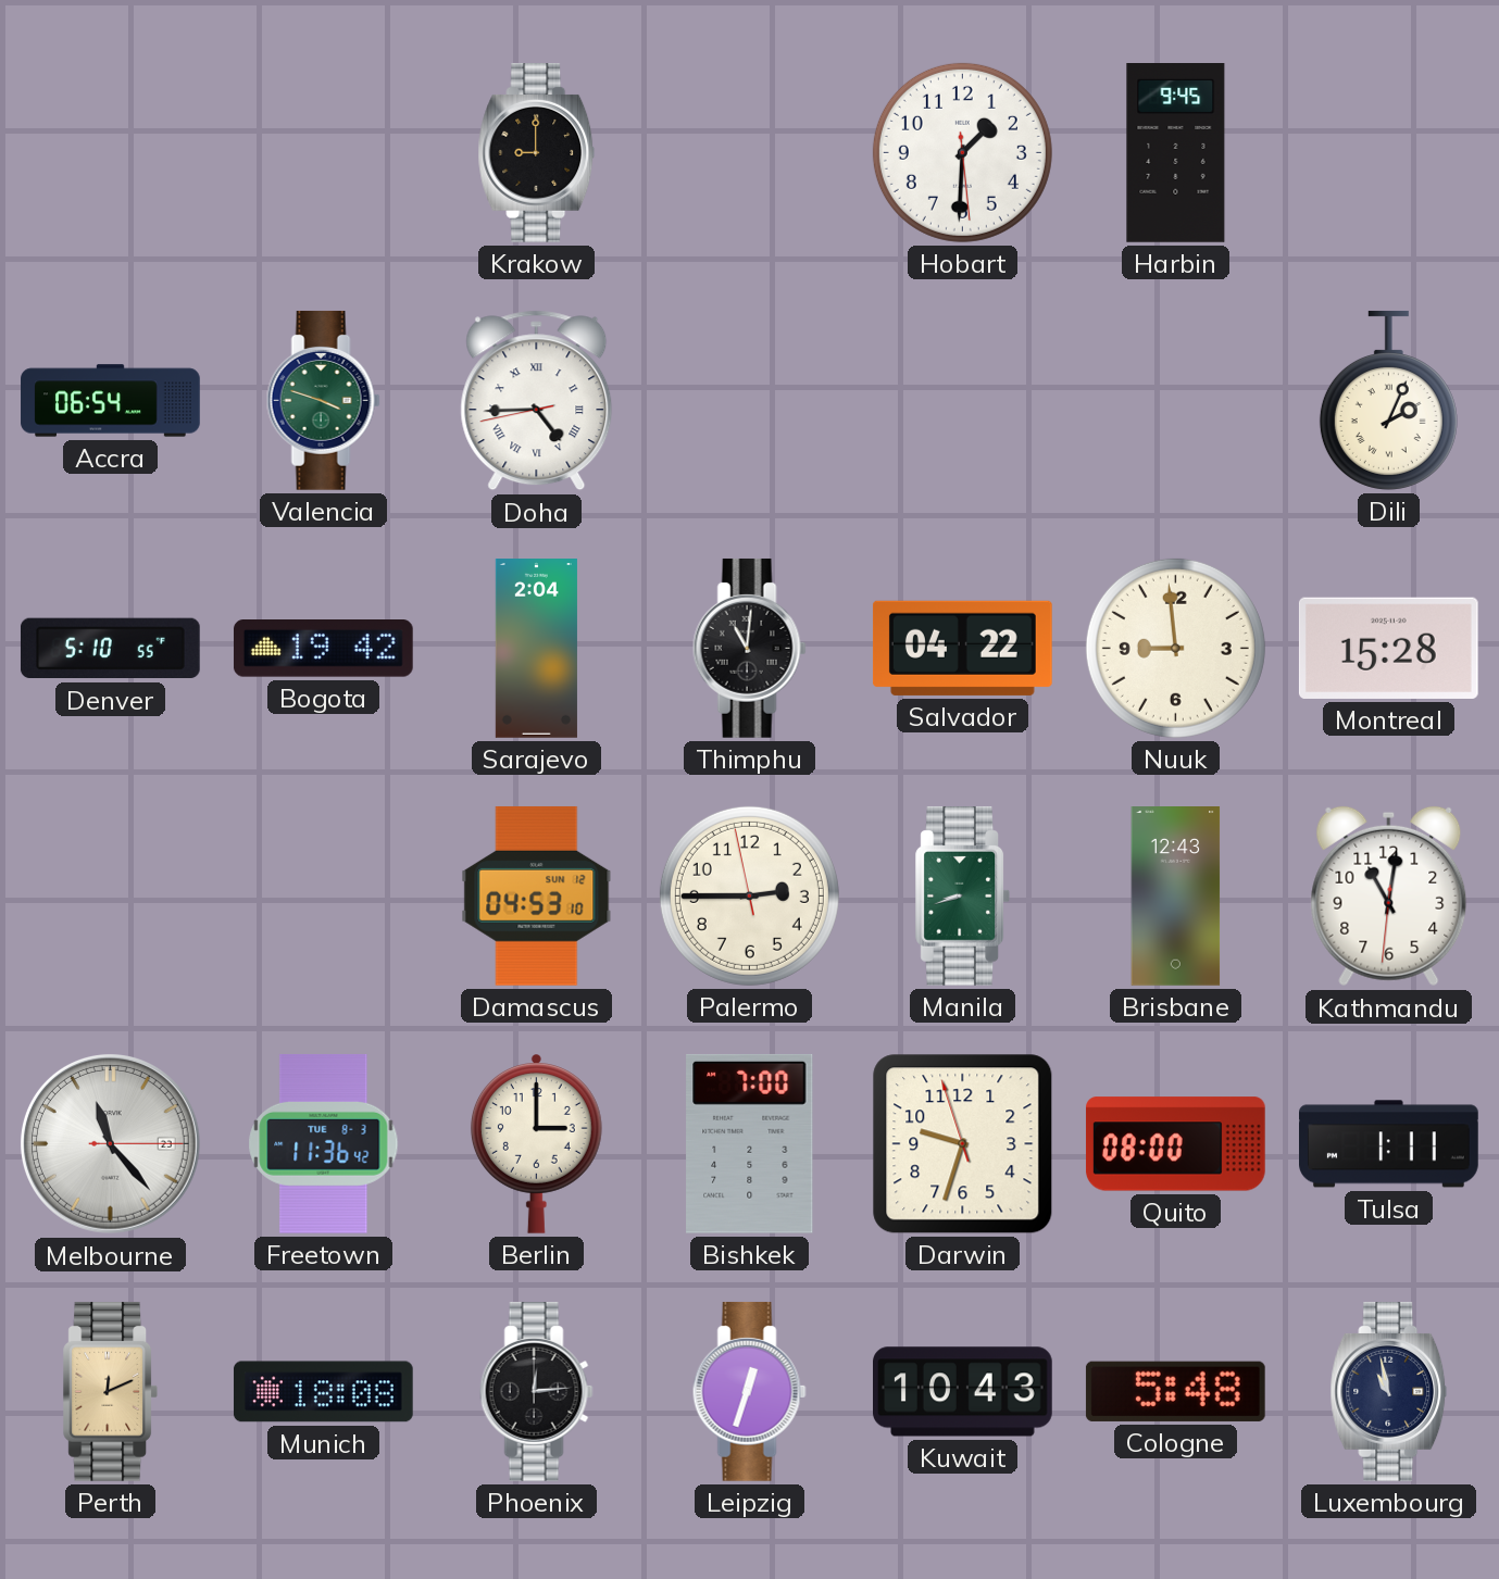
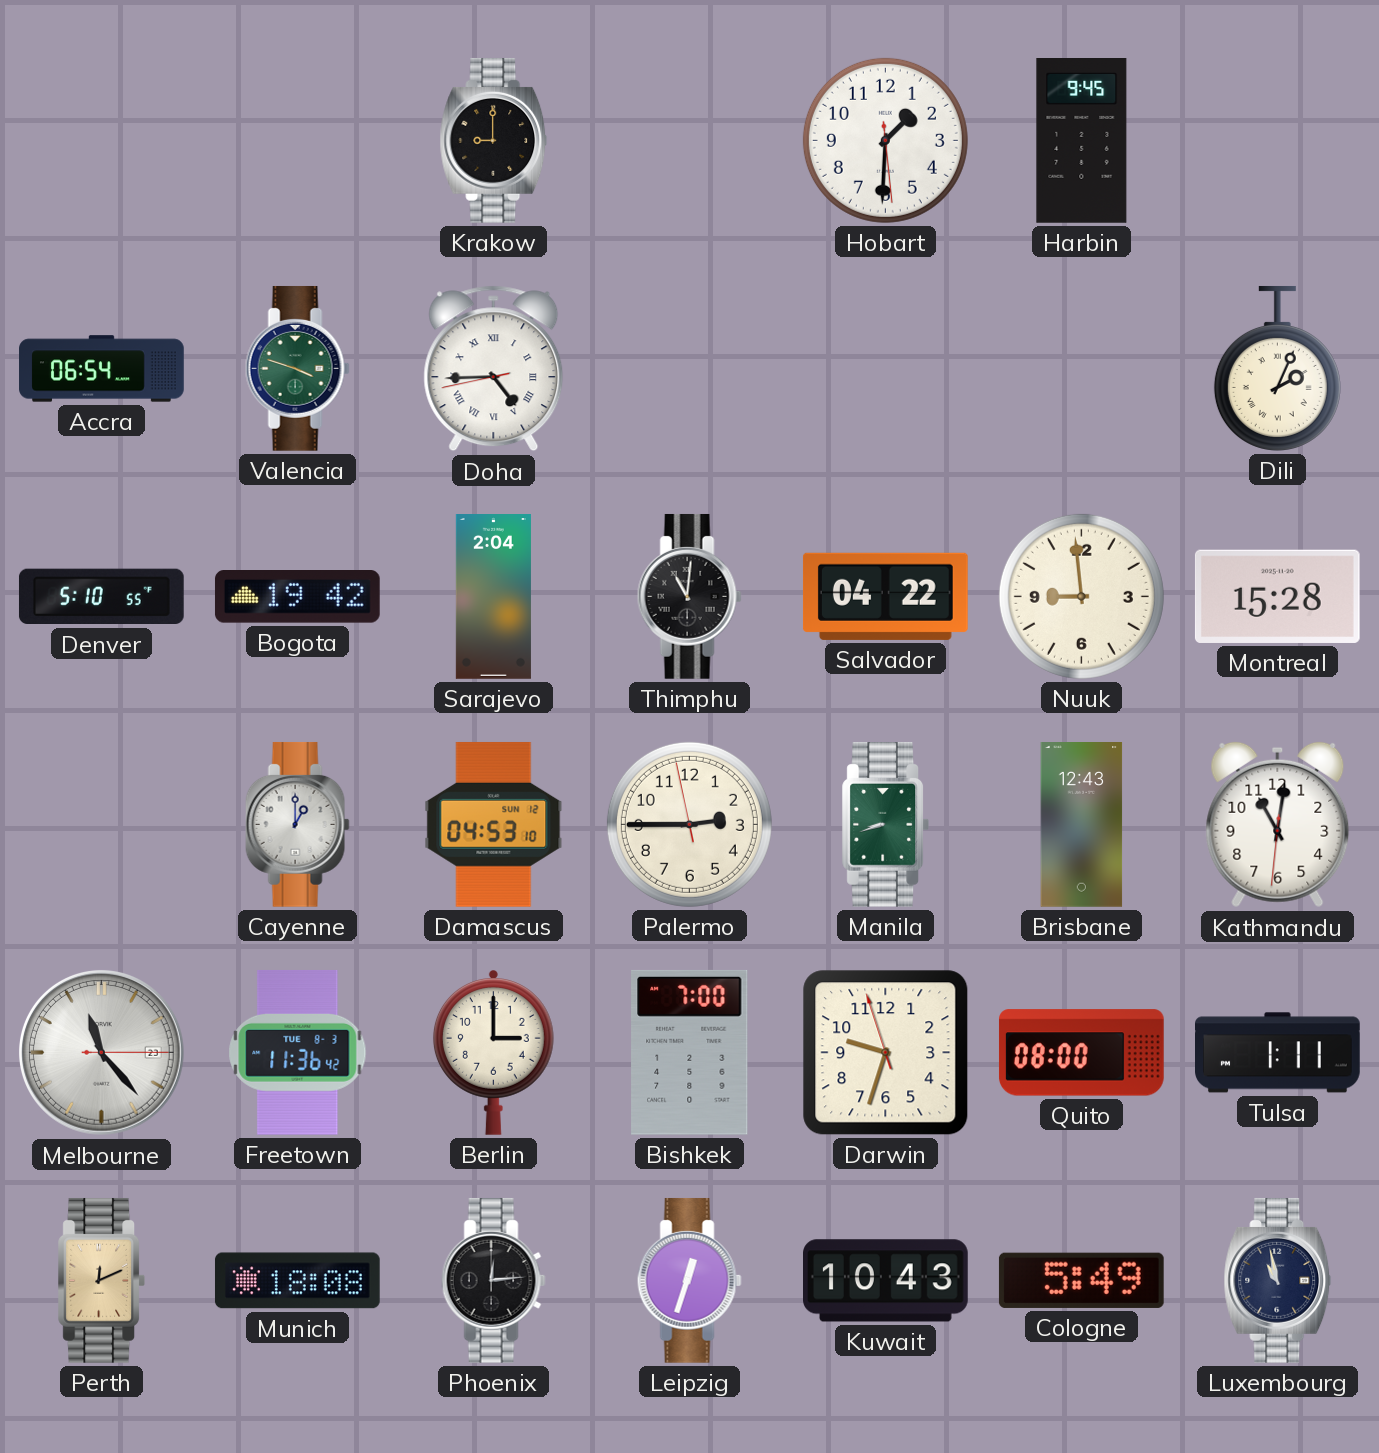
Cayenne: none -> 1:00
Cologne: 5:48 -> 5:49
